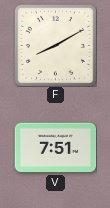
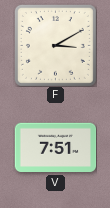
F: 8:10 -> 3:10
